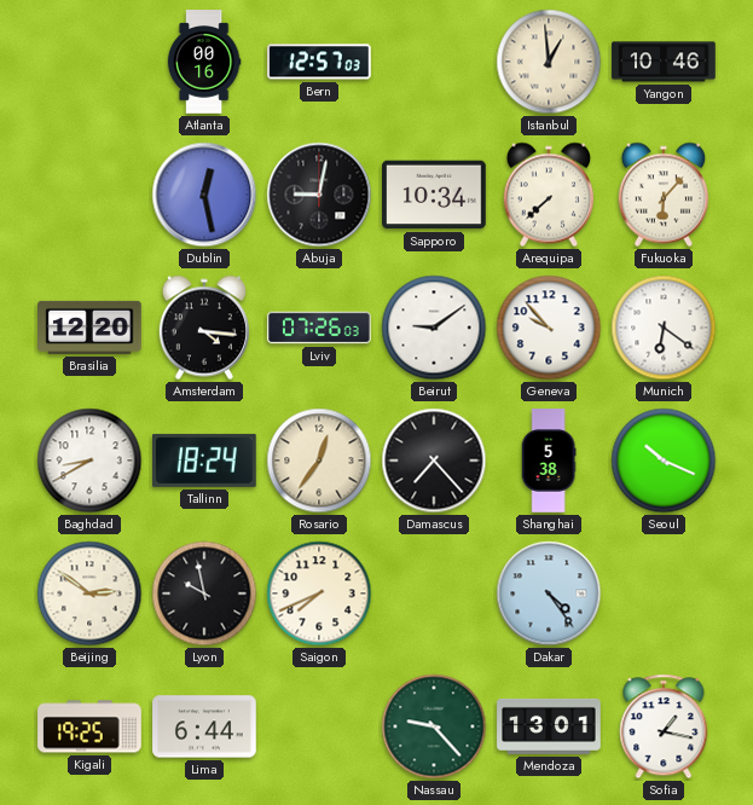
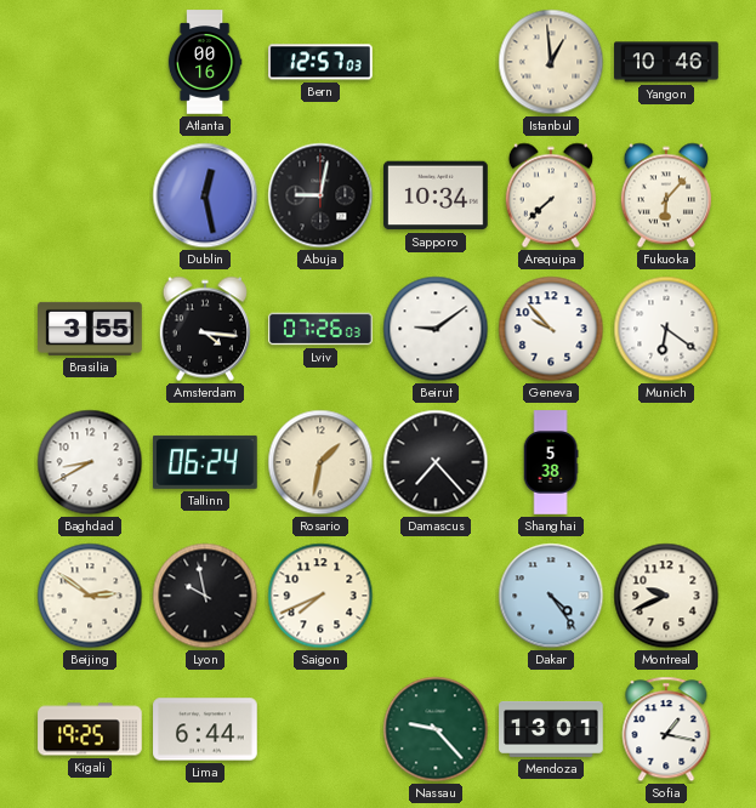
Brasilia: 12:20 -> 3:55
Tallinn: 18:24 -> 06:24
Rosario: 12:36 -> 1:32
Seoul: 10:19 -> none
Montreal: none -> 9:41
